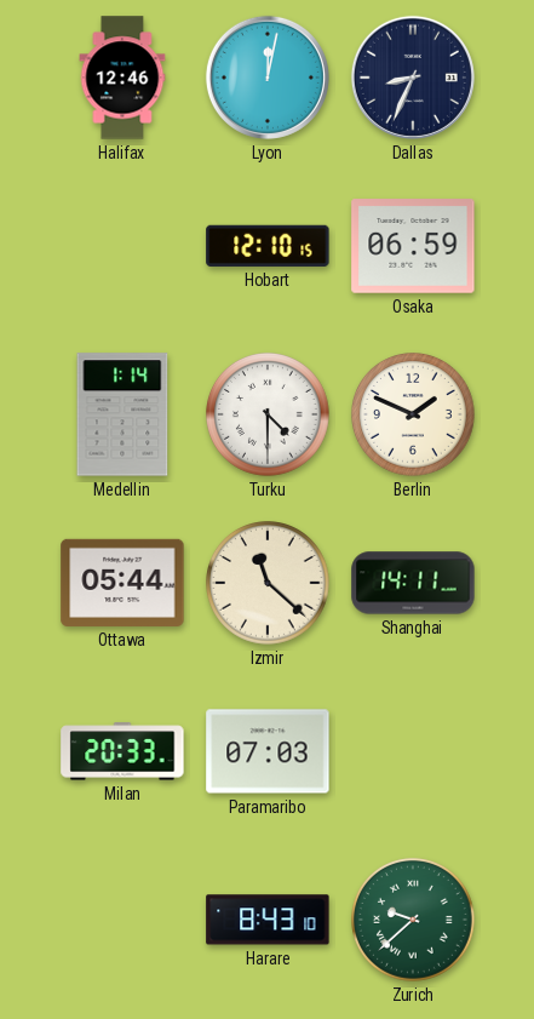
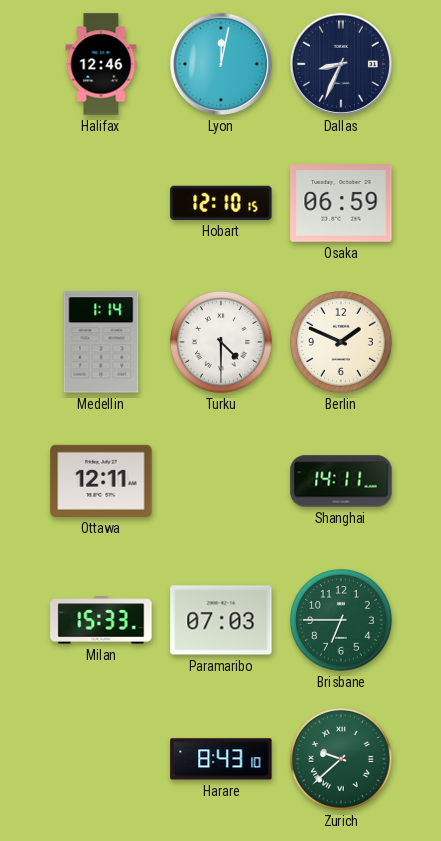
Ottawa: 05:44 -> 12:11
Izmir: 11:22 -> none
Milan: 20:33 -> 15:33
Brisbane: none -> 6:45
